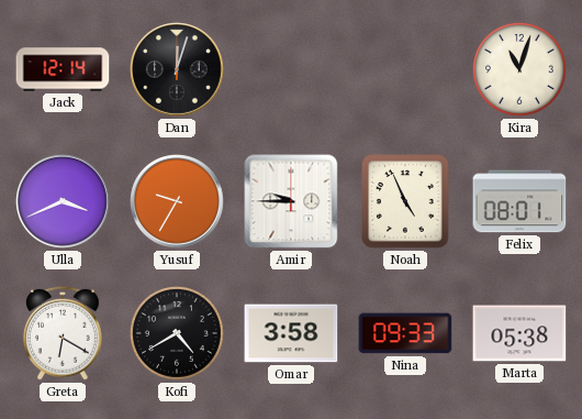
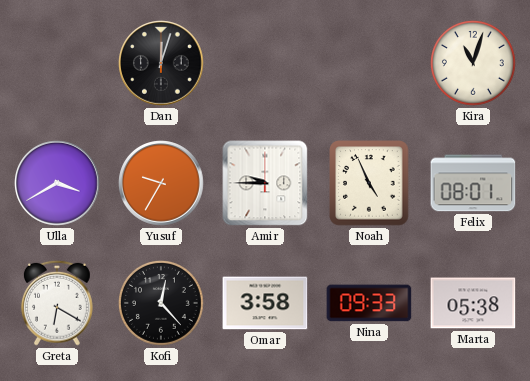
Jack: 12:14 -> none
Ulla: 3:41 -> 3:40
Kofi: 4:40 -> 12:23
